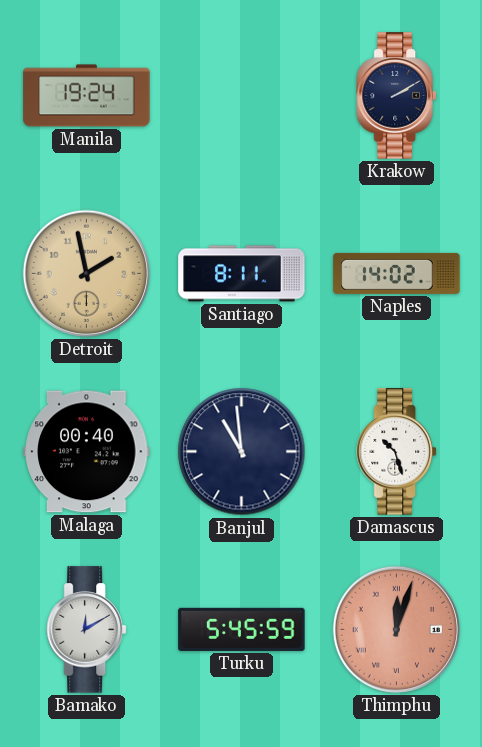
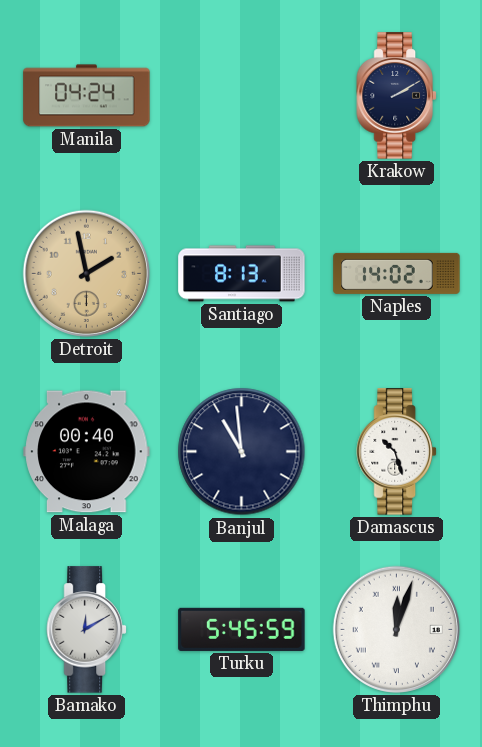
Manila: 19:24 -> 04:24
Santiago: 8:11 -> 8:13
Thimphu dial: salmon -> white
